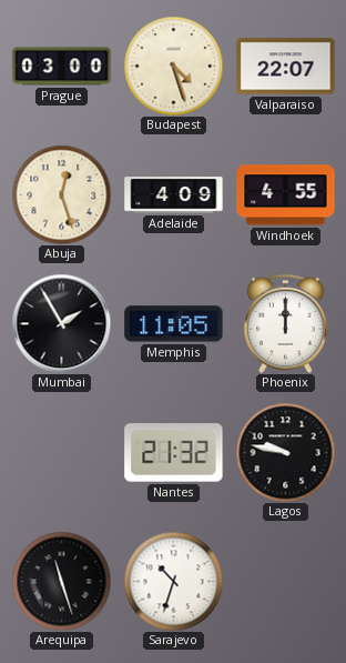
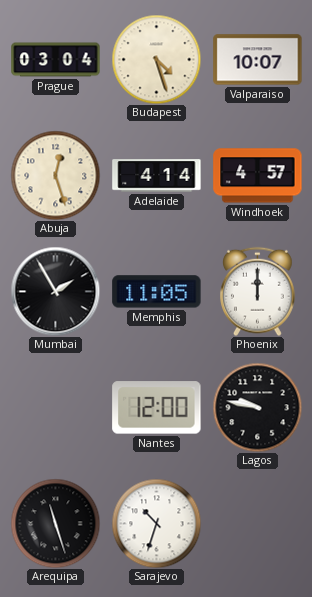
Prague: 03:00 -> 03:04
Valparaiso: 22:07 -> 10:07
Adelaide: 4:09 -> 4:14
Windhoek: 4:55 -> 4:57
Nantes: 21:32 -> 12:00
